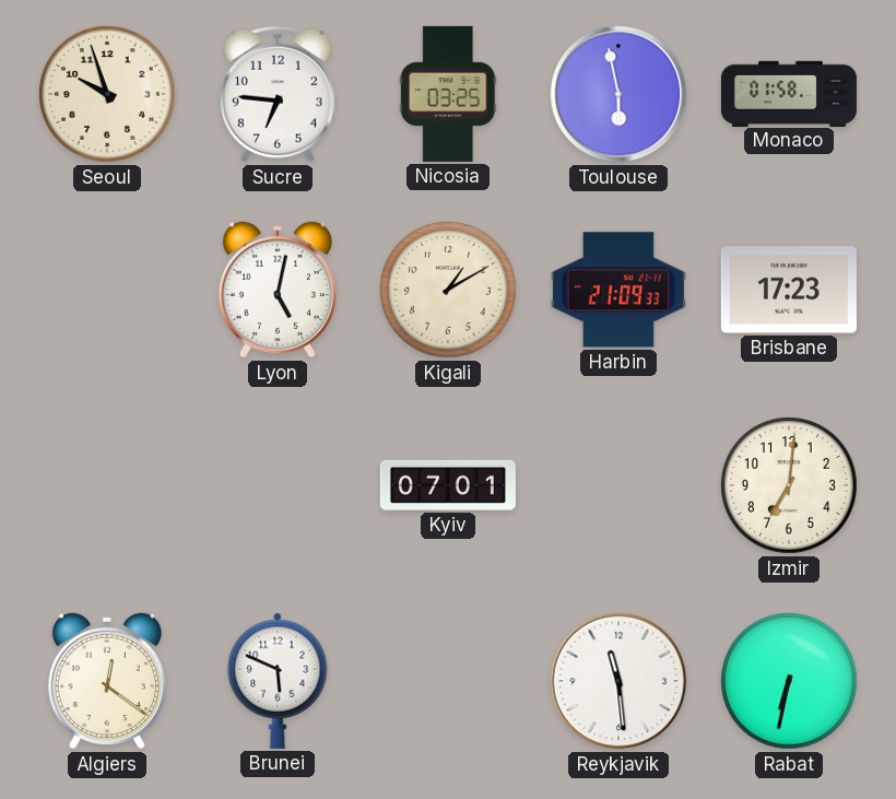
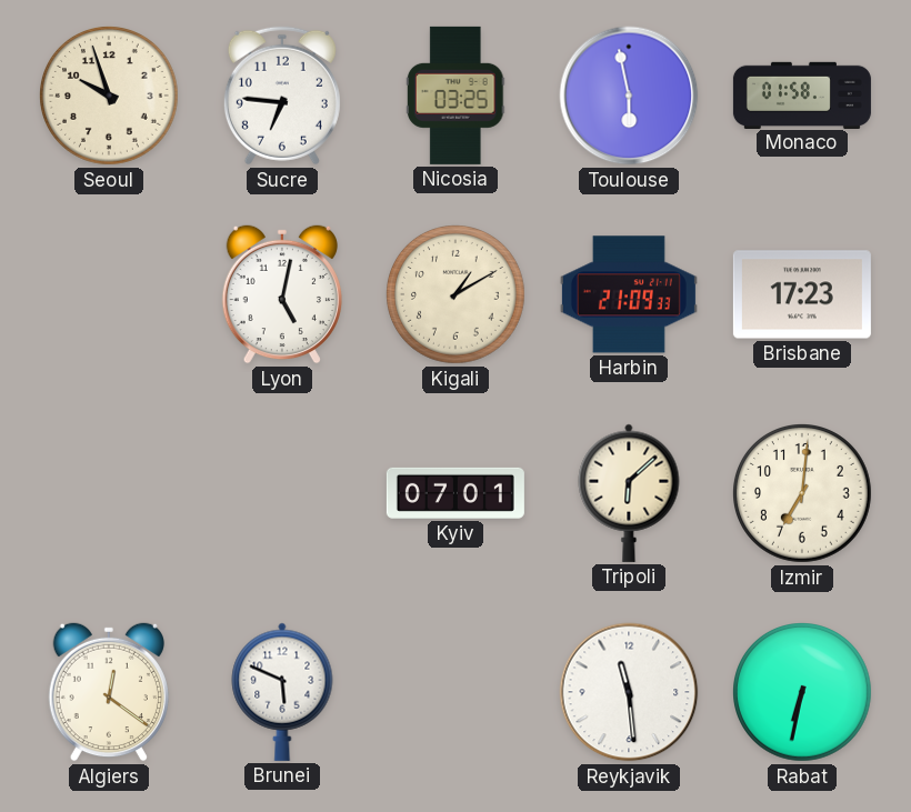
Tripoli: none -> 6:08
